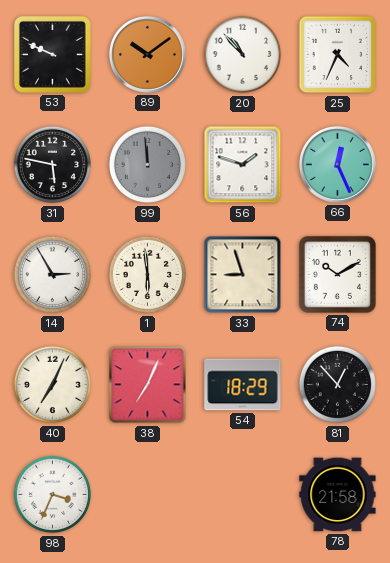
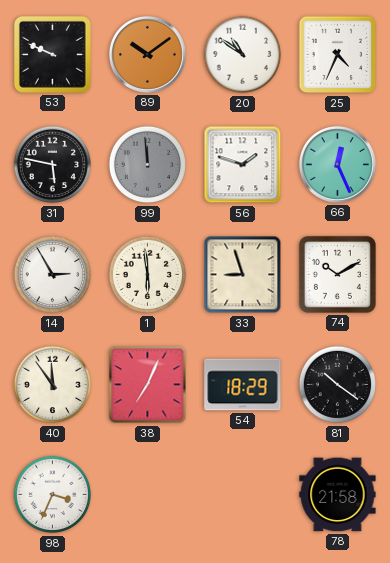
20: 10:53 -> 10:51
40: 7:04 -> 11:54
81: 12:53 -> 10:21
